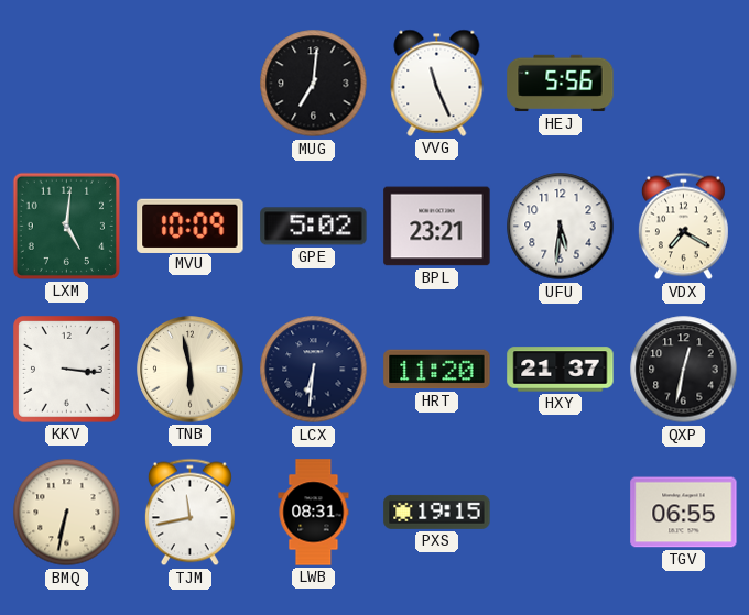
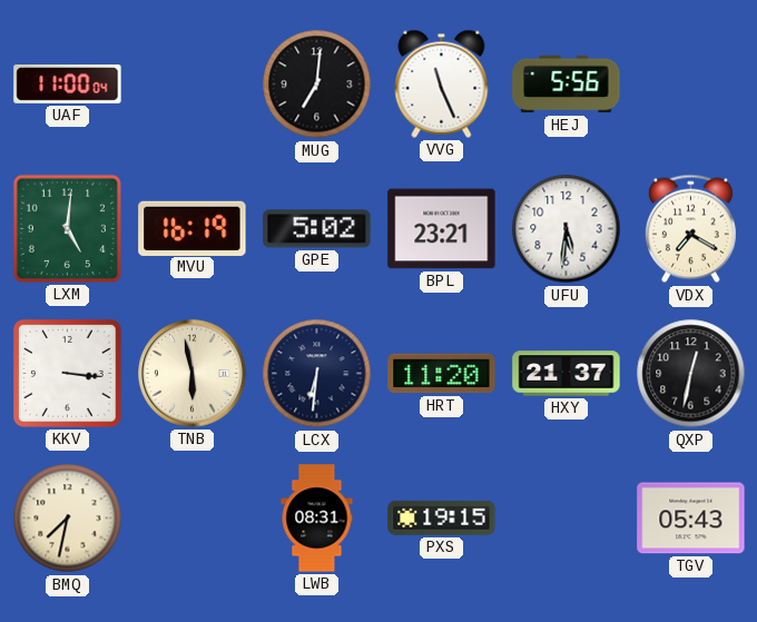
UAF: none -> 11:00
MVU: 10:09 -> 16:19
BMQ: 6:32 -> 7:32
TJM: 11:43 -> none
TGV: 06:55 -> 05:43
